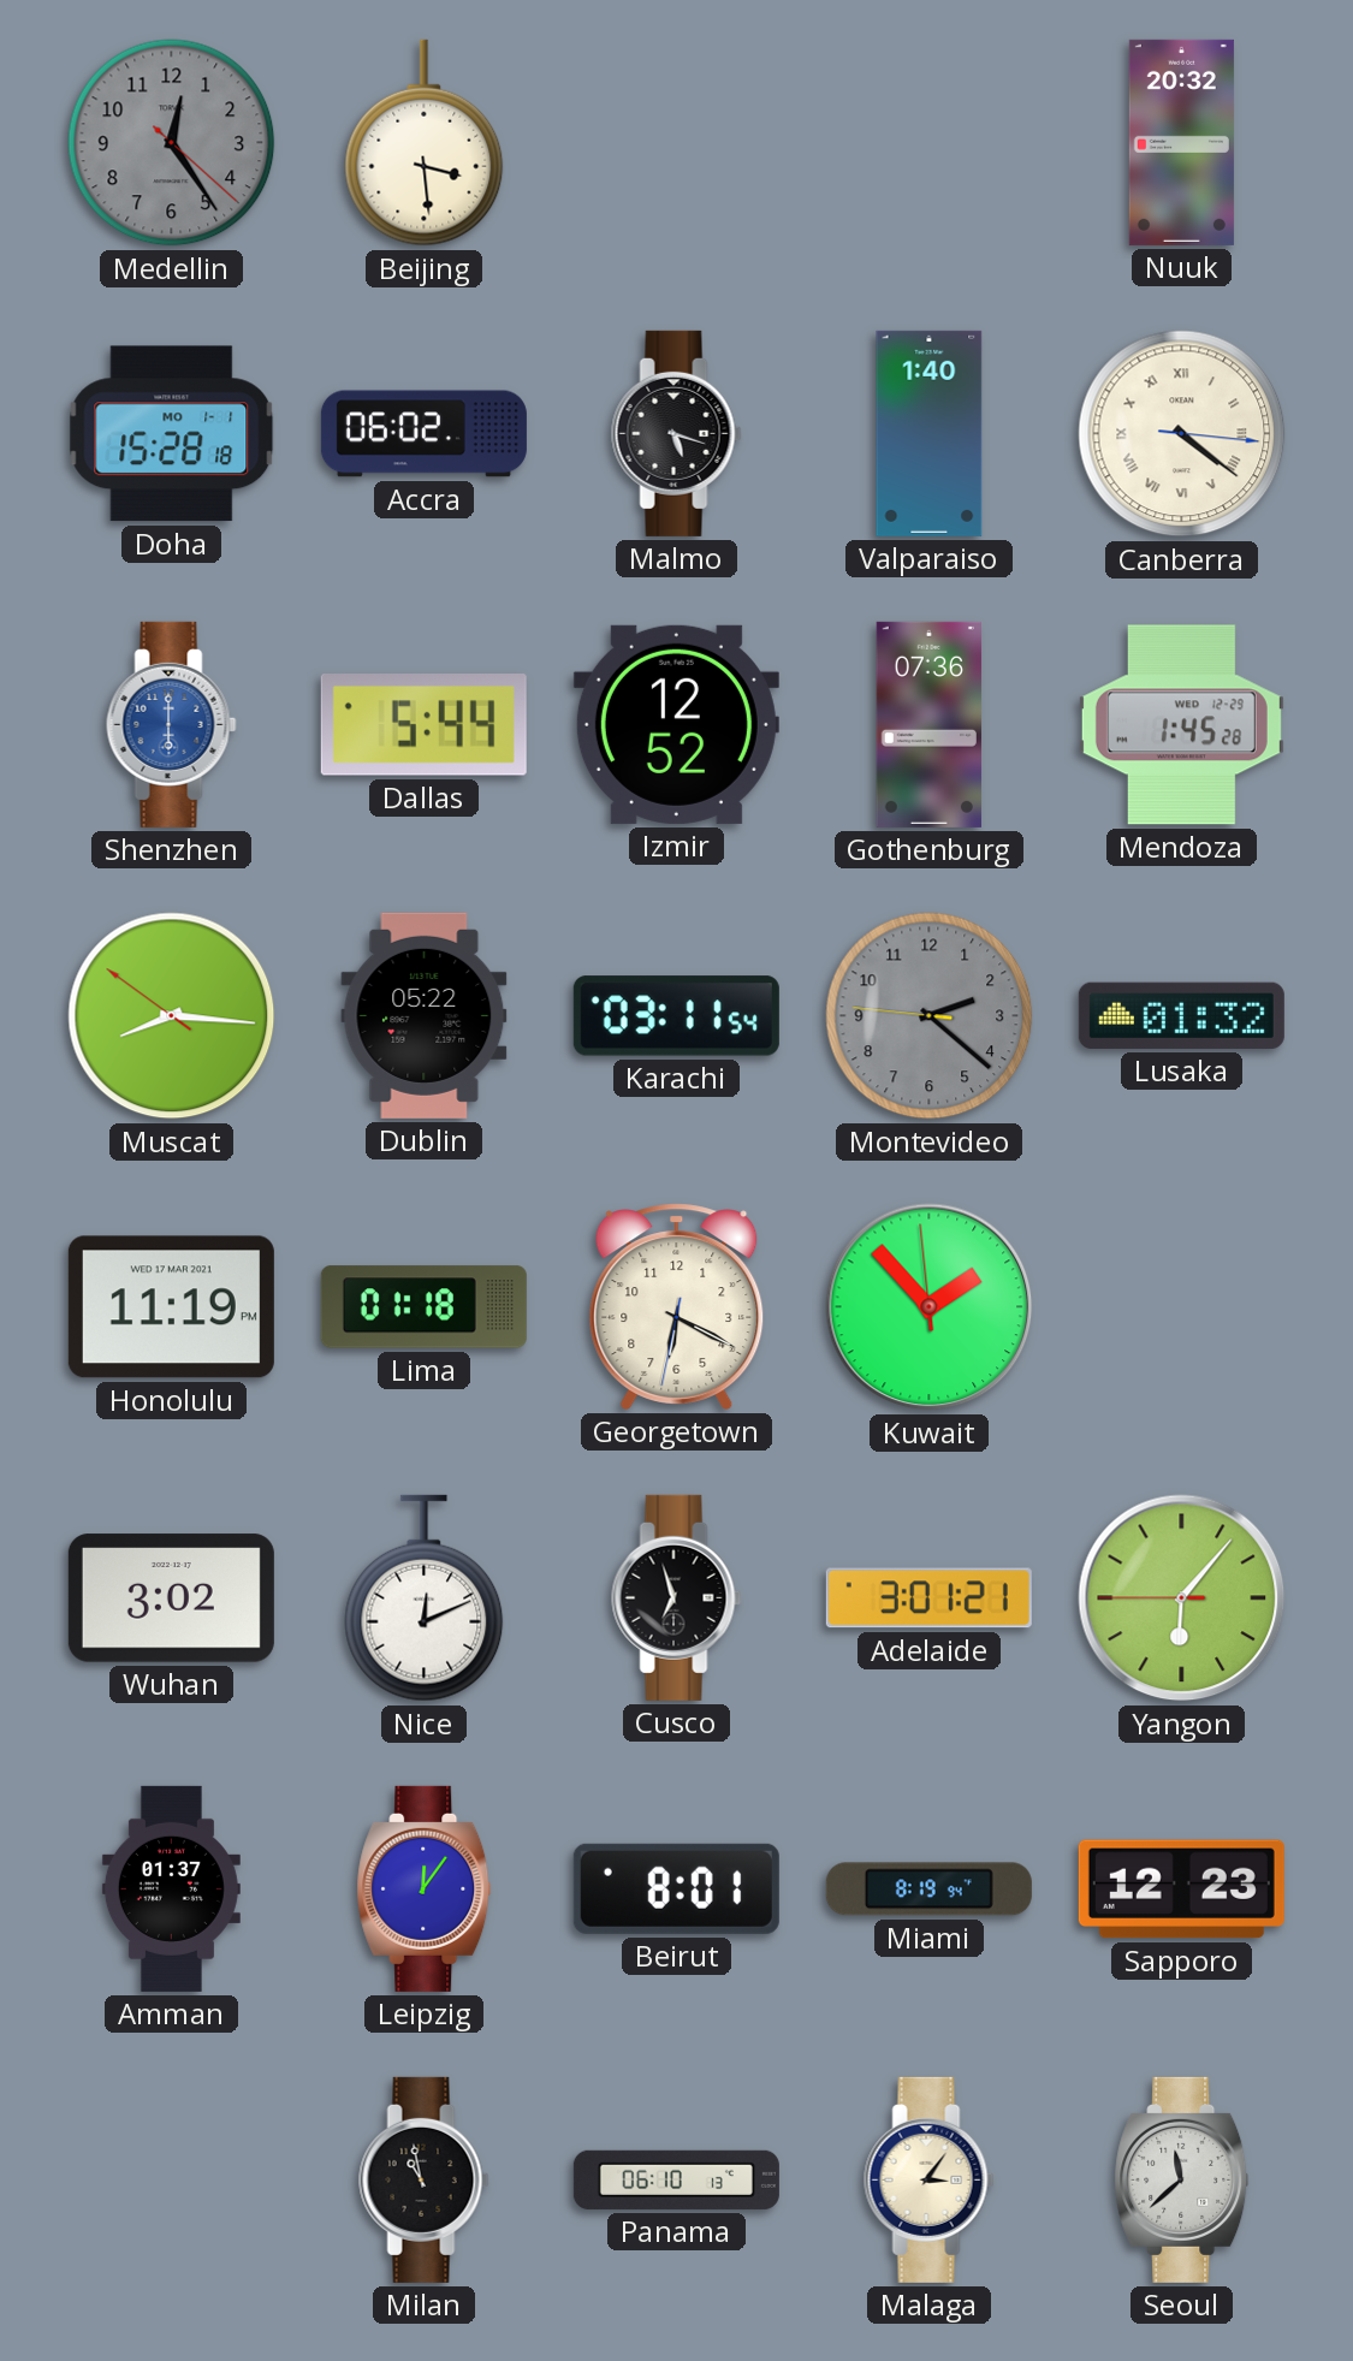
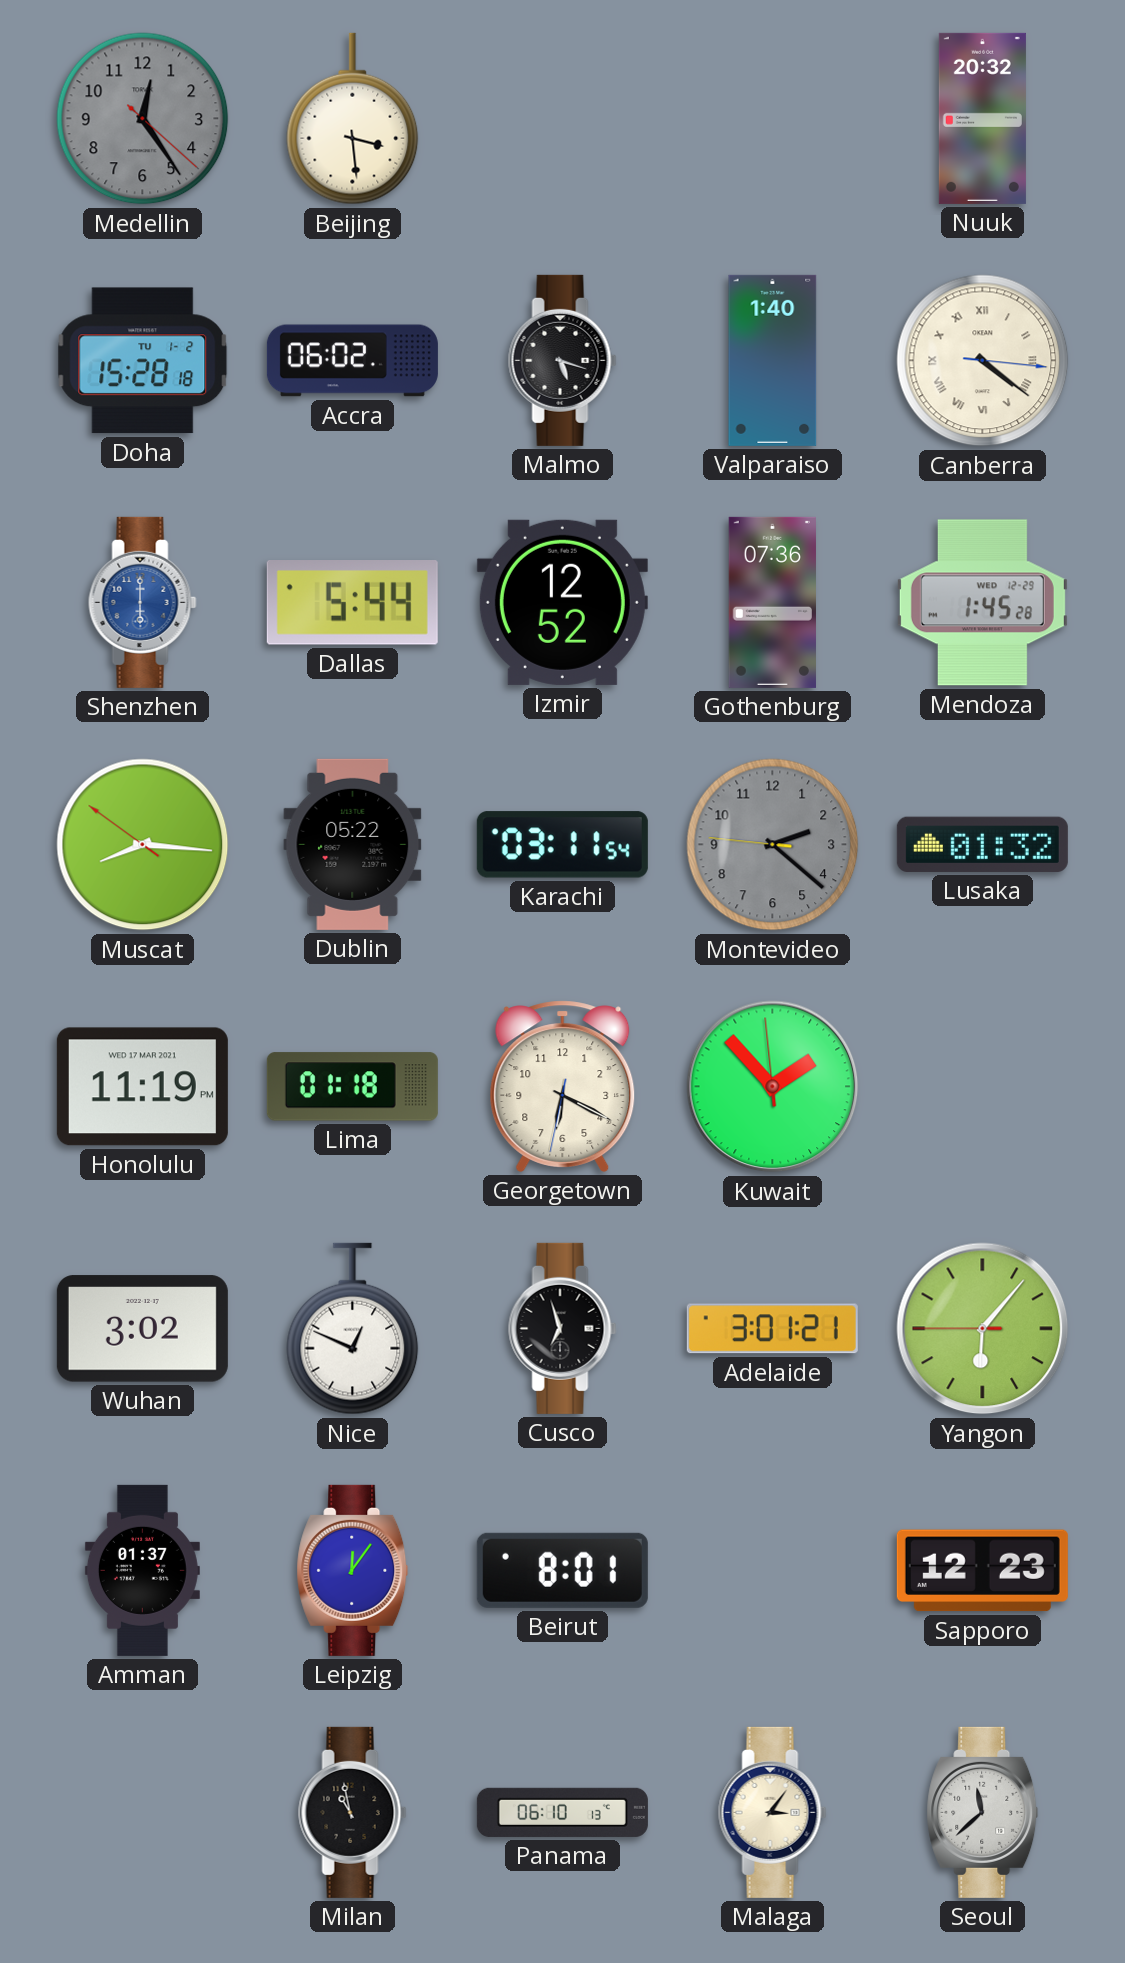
Doha date: MO 1-1 -> TU 1-2
Nice: 12:11 -> 12:49
Miami: 8:19 -> none
